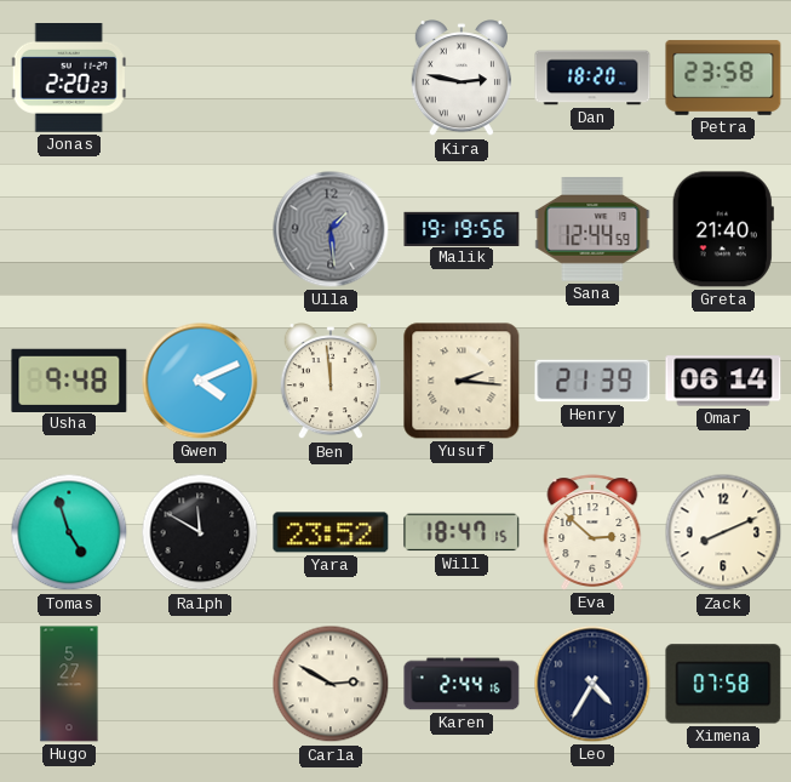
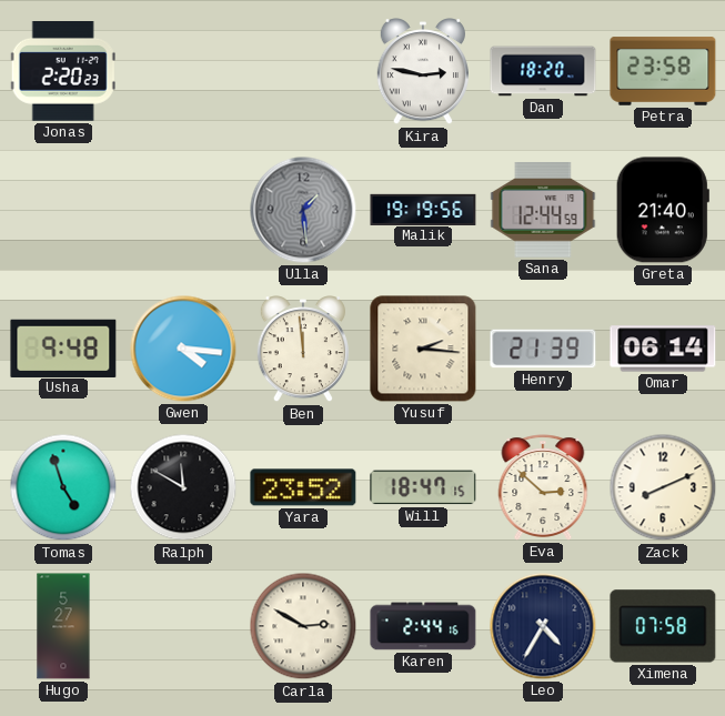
Gwen: 4:11 -> 4:16
